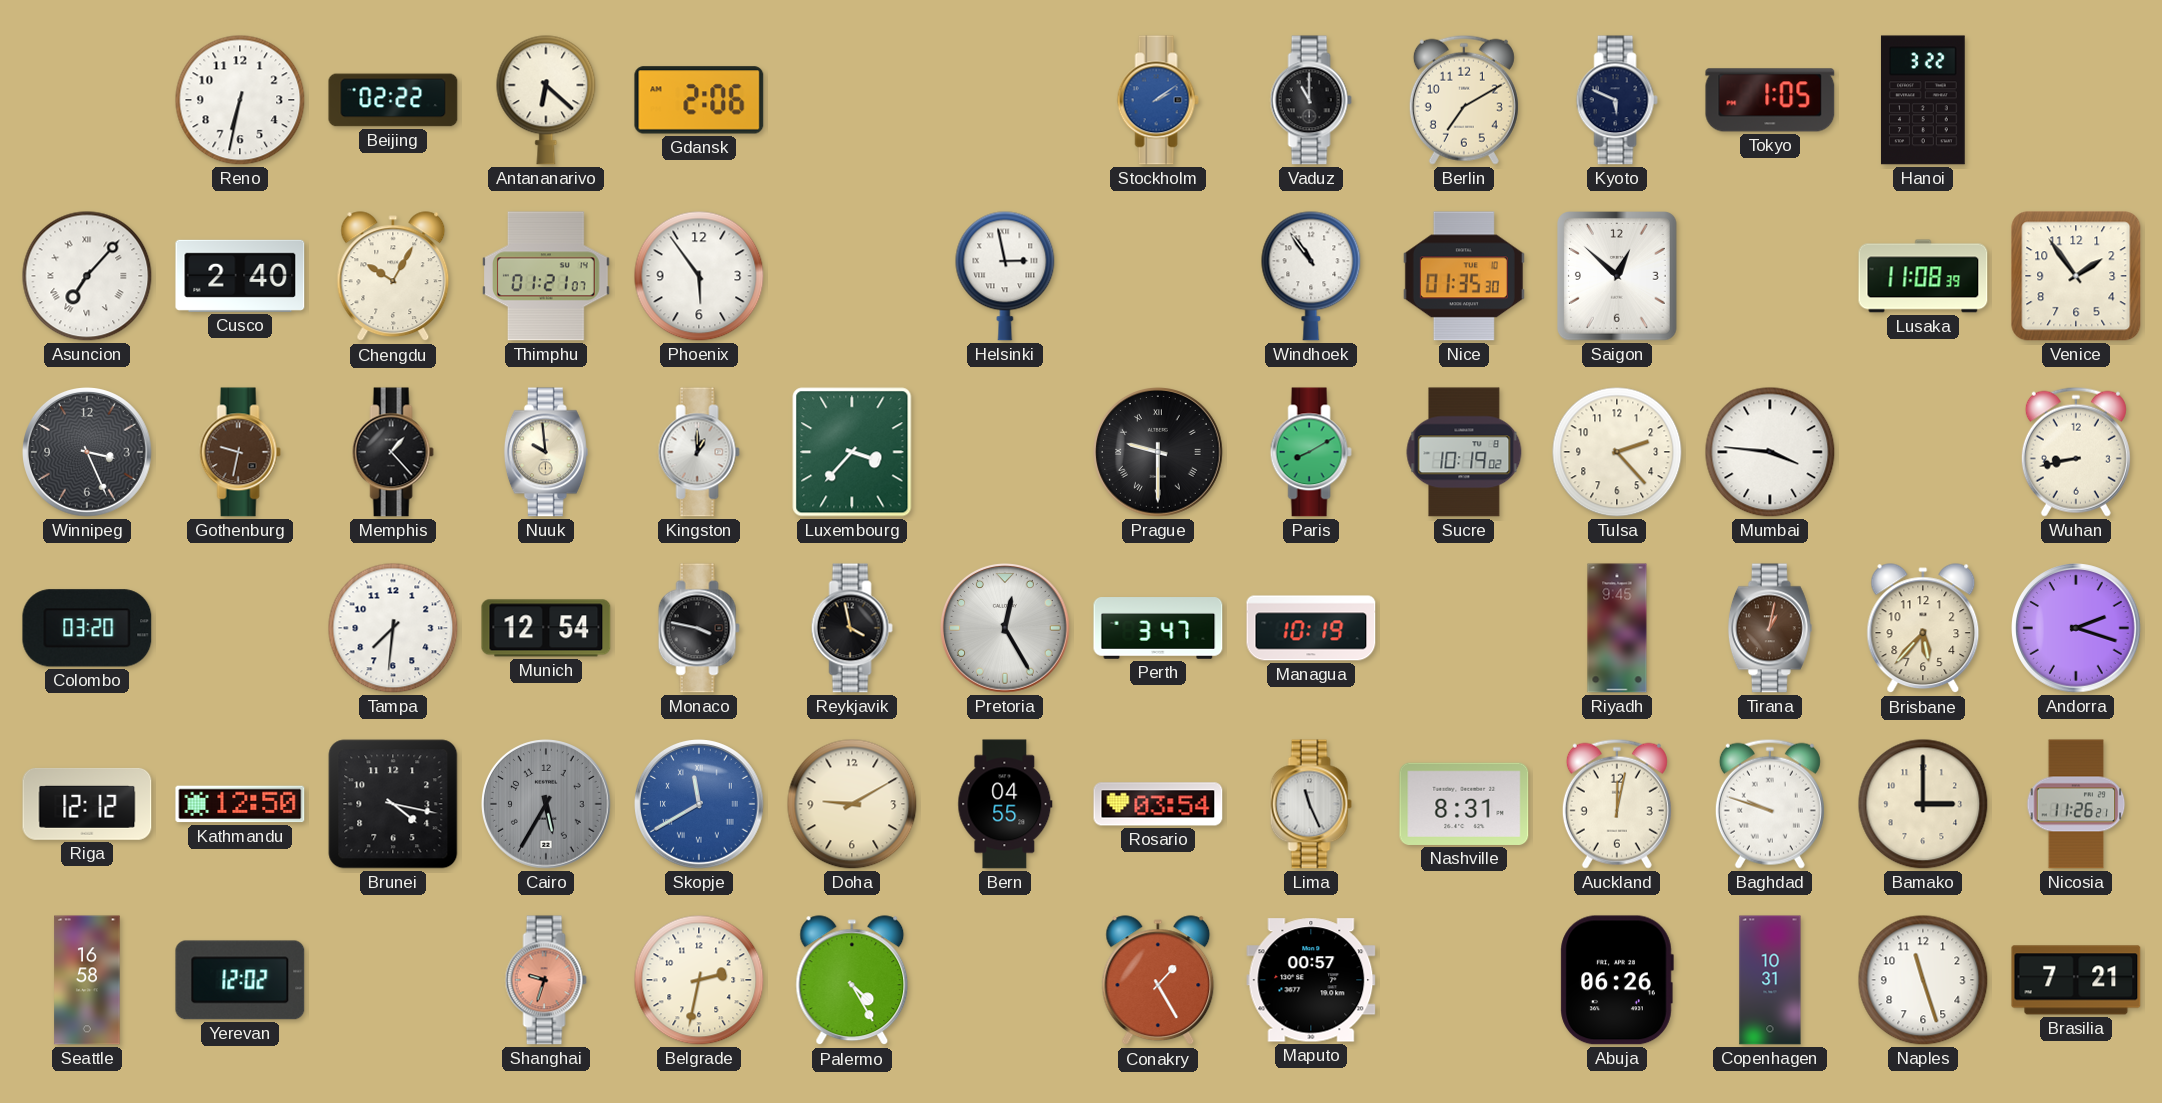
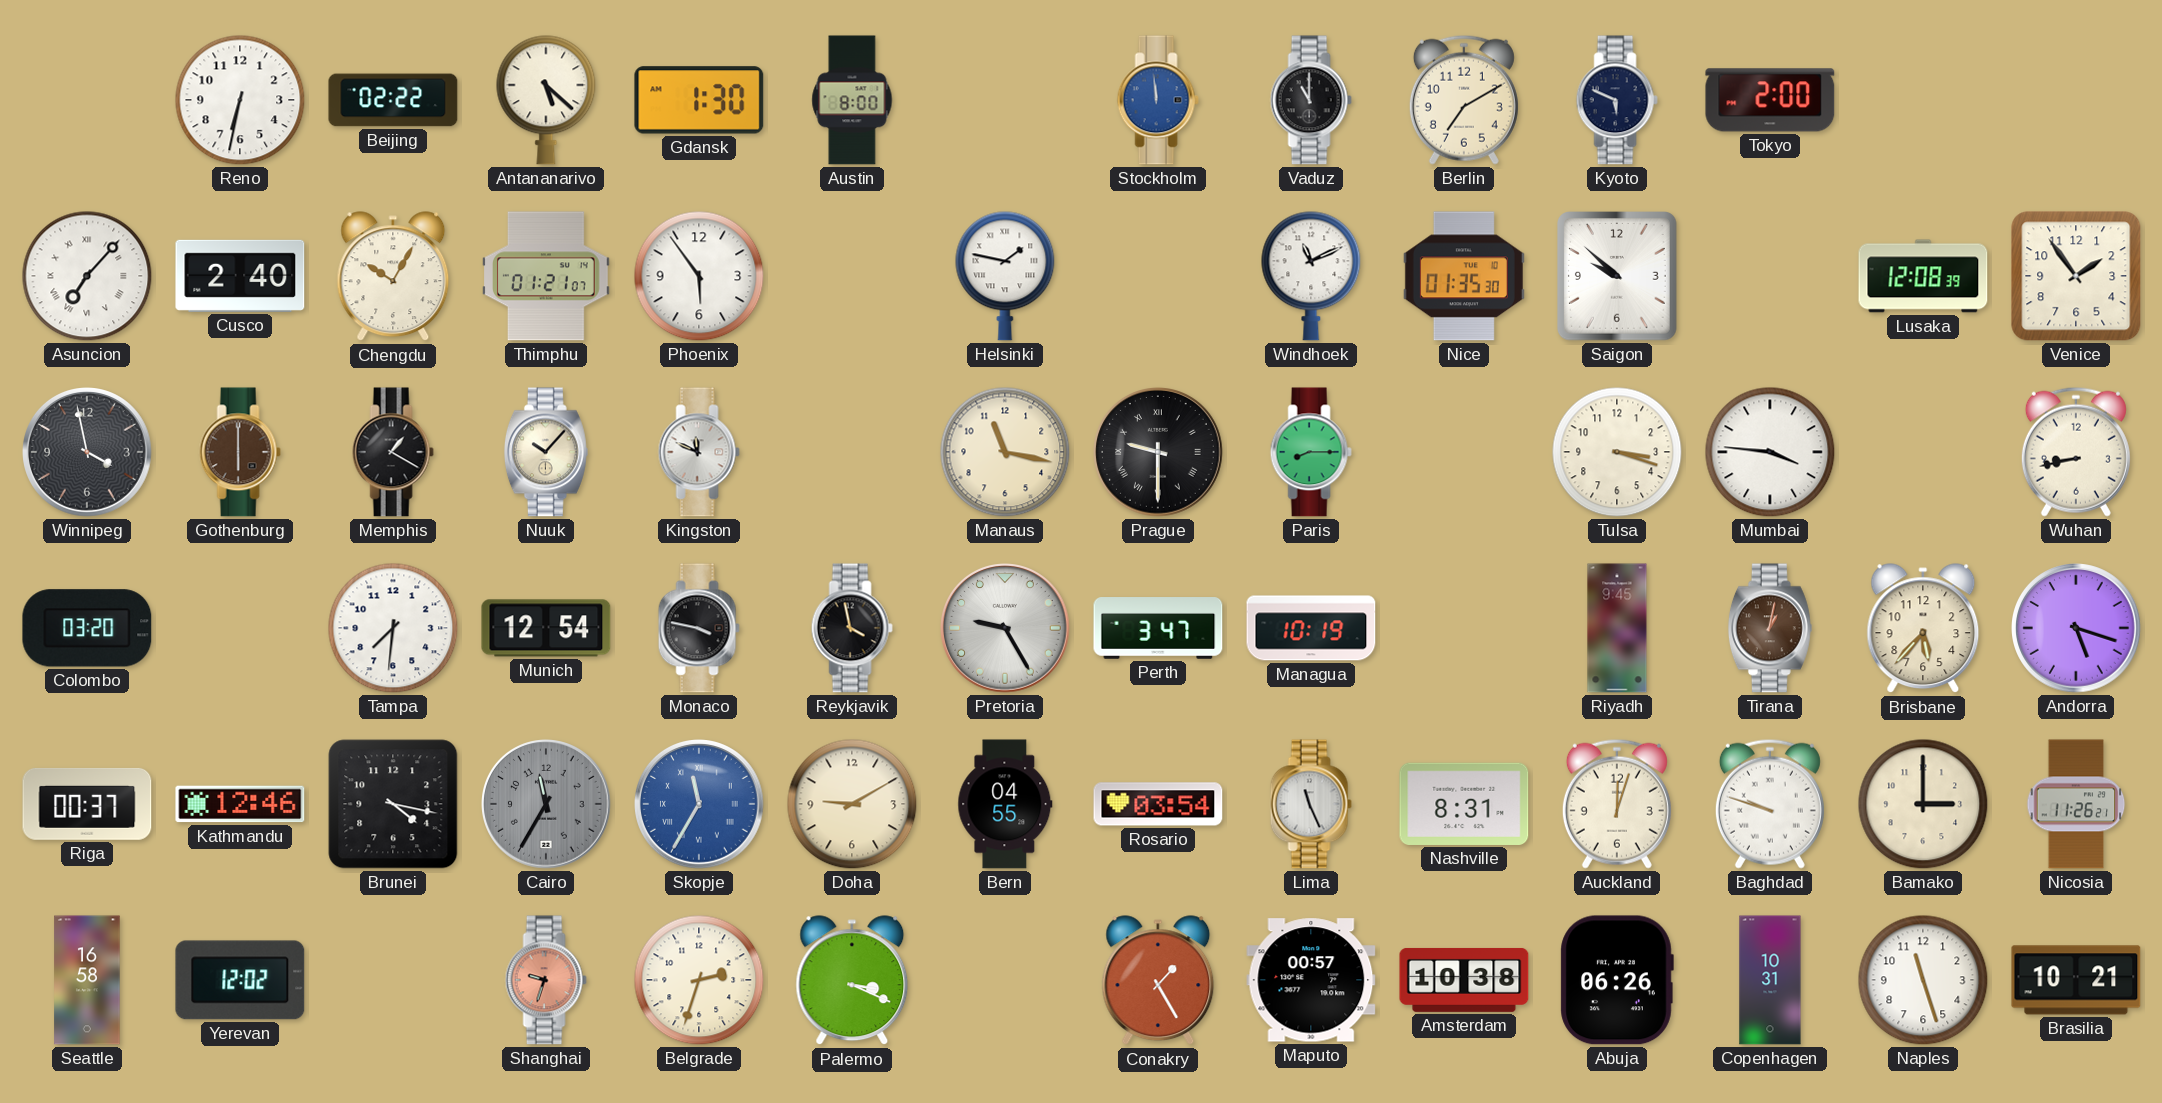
Antananarivo: 6:22 -> 5:22
Gdansk: 2:06 -> 1:30
Austin: none -> 8:00
Stockholm: 2:09 -> 11:59
Tokyo: 1:05 -> 2:00
Hanoi: 3:22 -> none
Helsinki: 2:58 -> 1:47
Windhoek: 10:54 -> 11:11
Saigon: 12:52 -> 9:52
Lusaka: 11:08 -> 12:08
Winnipeg: 3:26 -> 3:58
Gothenburg: 9:32 -> 6:00
Memphis: 1:23 -> 1:20
Nuuk: 9:59 -> 10:07
Kingston: 1:00 -> 11:49
Luxembourg: 3:37 -> none
Manaus: none -> 11:17
Paris: 8:10 -> 8:15
Sucre: 10:19 -> none
Tulsa: 2:23 -> 3:18
Pretoria: 12:25 -> 9:25
Andorra: 2:18 -> 5:18
Riga: 12:12 -> 00:37
Kathmandu: 12:50 -> 12:46
Cairo: 5:35 -> 11:35
Skopje: 11:40 -> 11:35
Auckland: 12:02 -> 12:03
Belgrade: 2:32 -> 2:33
Palermo: 4:25 -> 3:19
Amsterdam: none -> 10:38
Brasilia: 7:21 -> 10:21
